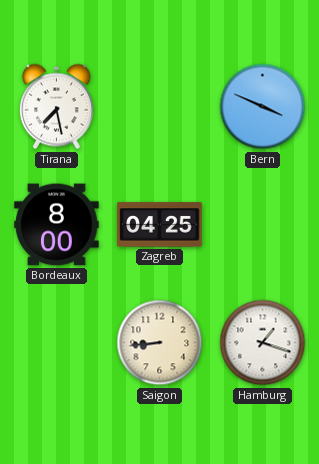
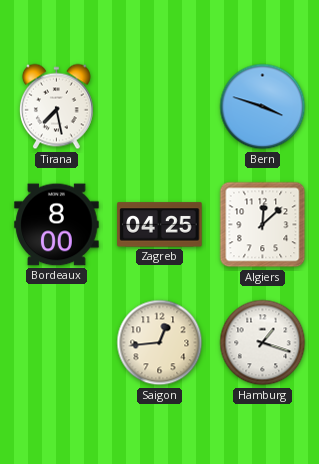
Bern: 3:49 -> 3:48
Algiers: none -> 12:08
Saigon: 8:44 -> 12:44
